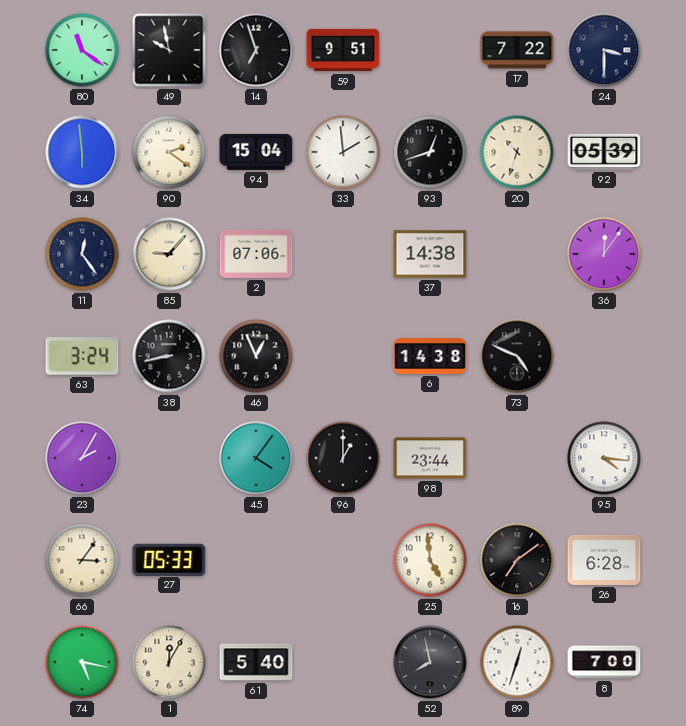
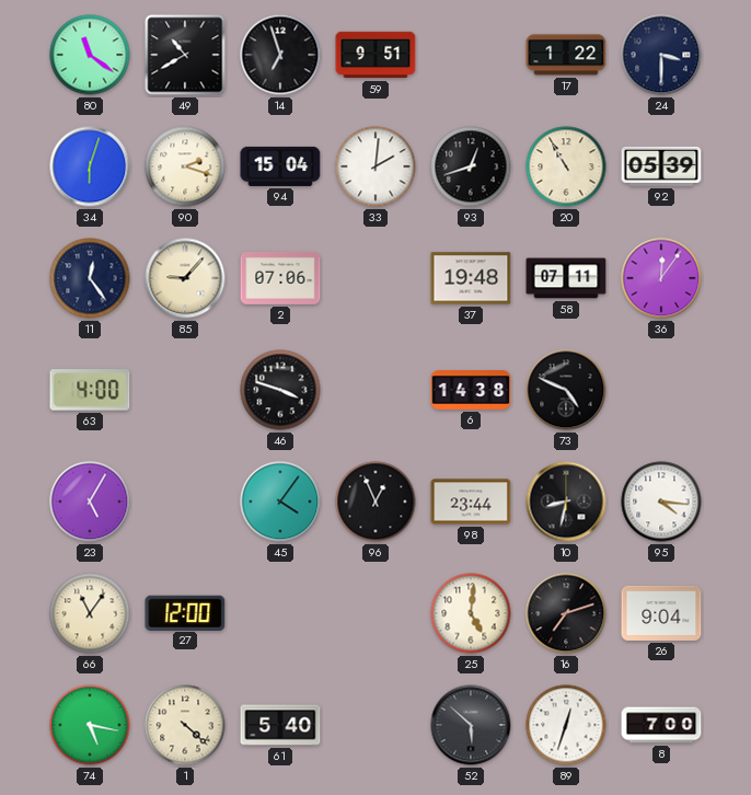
49: 9:58 -> 10:40
17: 7:22 -> 1:22
34: 5:59 -> 6:03
90: 2:21 -> 2:18
33: 1:59 -> 2:01
20: 10:33 -> 10:55
37: 14:38 -> 19:48
58: none -> 07:11
63: 3:24 -> 4:00
38: 8:43 -> none
46: 12:56 -> 3:48
23: 2:05 -> 5:05
96: 1:00 -> 12:56
10: none -> 8:32
66: 3:06 -> 11:06
27: 05:33 -> 12:00
25: 4:59 -> 5:01
16: 7:09 -> 7:12
26: 6:28 -> 9:04
1: 12:05 -> 4:22
52: 7:58 -> 5:52
